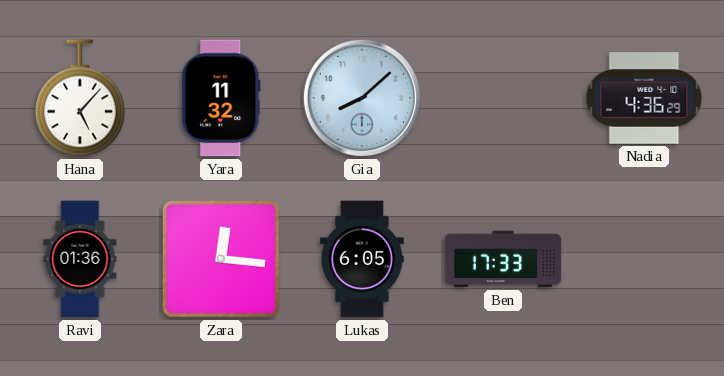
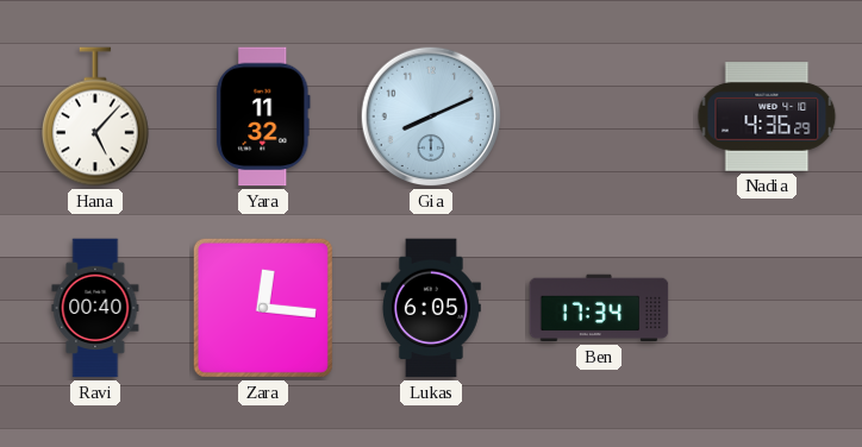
Gia: 8:08 -> 8:11
Ravi: 01:36 -> 00:40
Ben: 17:33 -> 17:34
